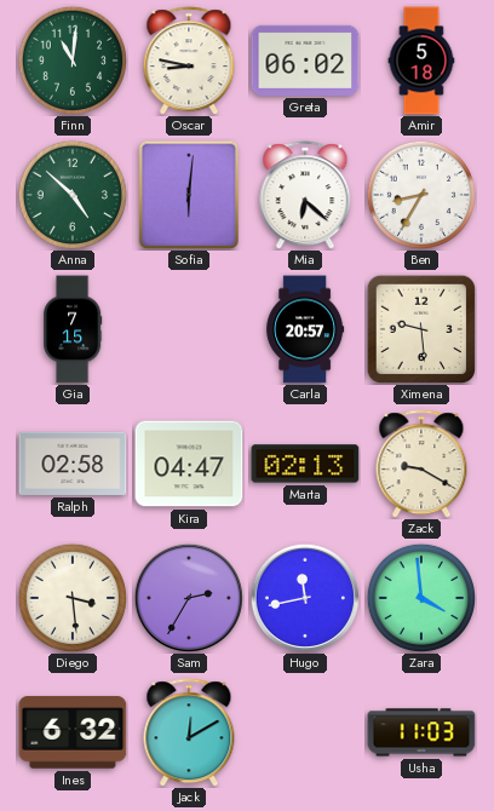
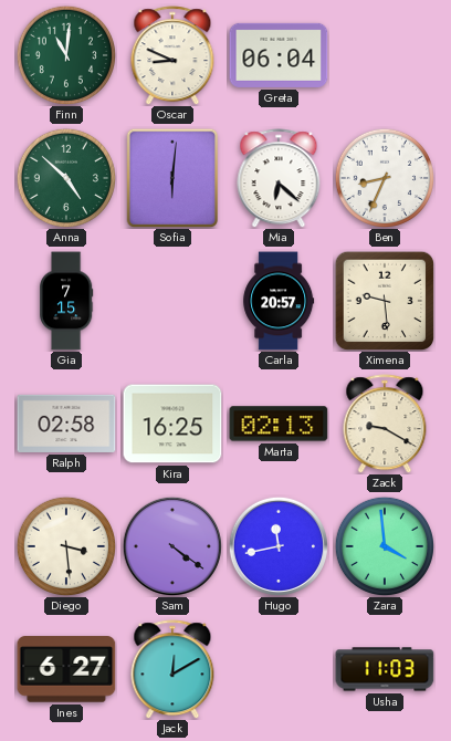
Oscar: 8:47 -> 8:49
Greta: 06:02 -> 06:04
Amir: 5:18 -> none
Ben: 8:35 -> 8:34
Kira: 04:47 -> 16:25
Sam: 2:35 -> 4:21
Ines: 6:32 -> 6:27
